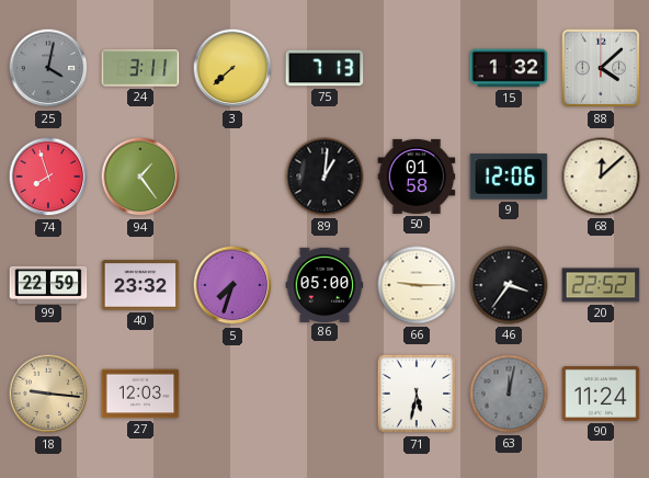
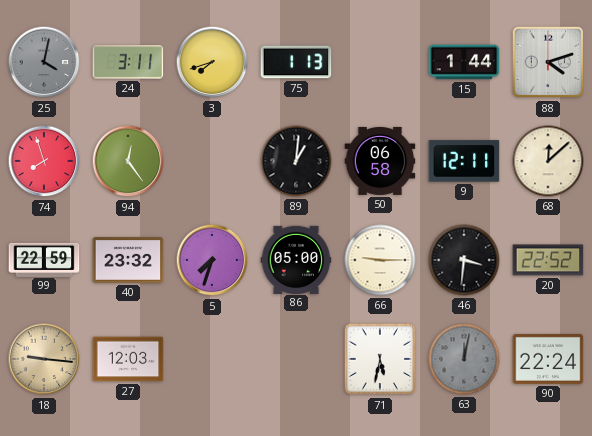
3: 7:38 -> 7:42
75: 7:13 -> 1:13
15: 1:32 -> 1:44
88: 4:08 -> 4:12
94: 1:24 -> 12:24
50: 01:58 -> 06:58
9: 12:06 -> 12:11
46: 3:36 -> 3:31
90: 11:24 -> 22:24
